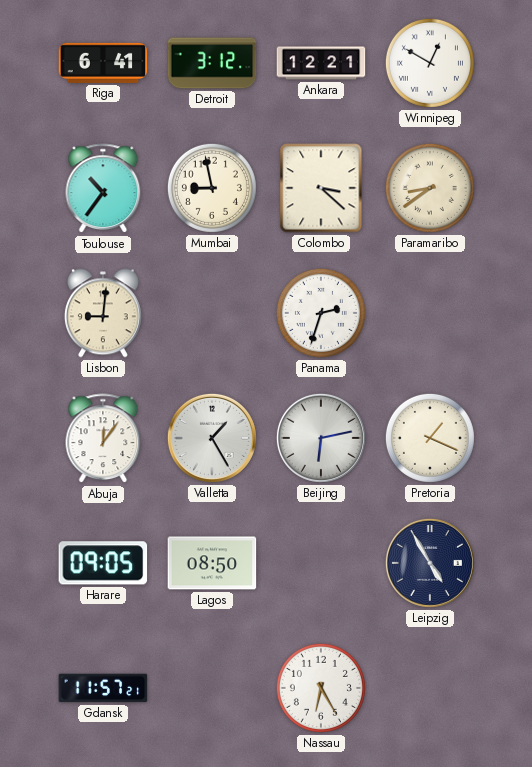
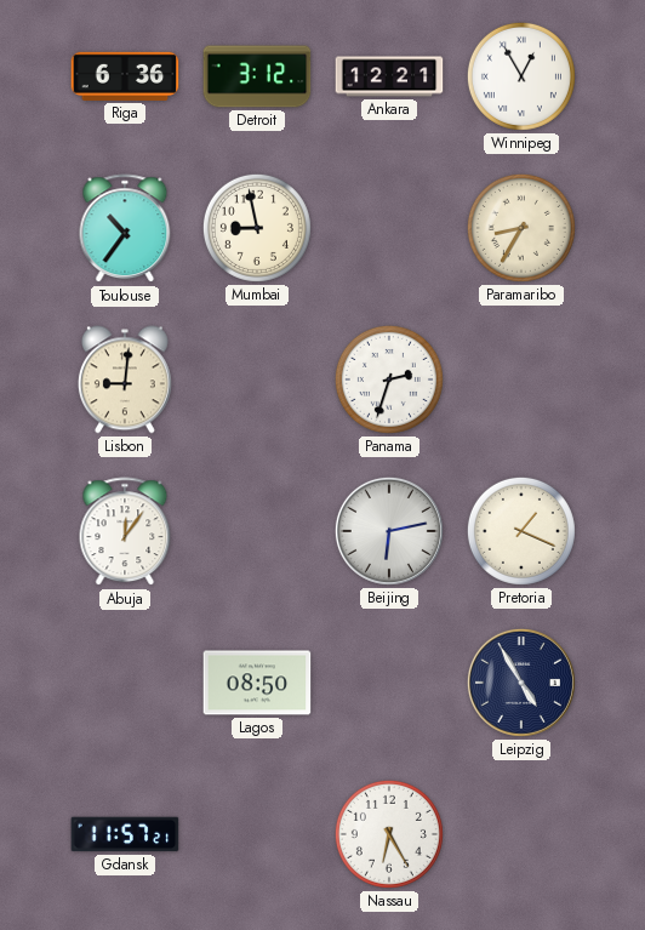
Riga: 6:41 -> 6:36
Winnipeg: 12:50 -> 12:55
Colombo: 3:22 -> none
Paramaribo: 8:39 -> 8:35
Valletta: 1:25 -> none
Harare: 09:05 -> none
